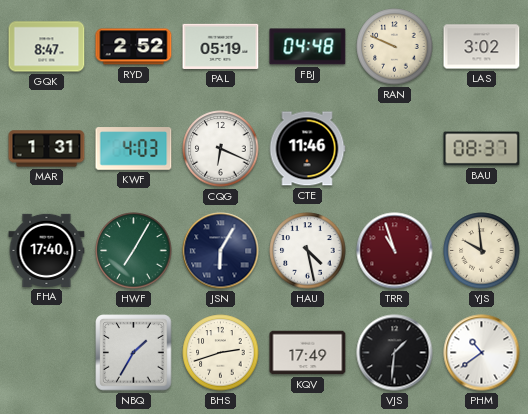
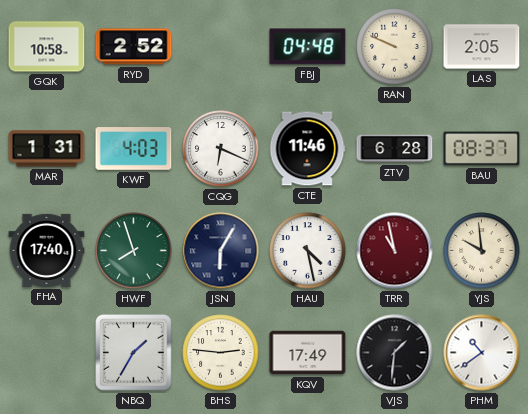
GQK: 8:47 -> 10:58
PAL: 05:19 -> none
LAS: 3:02 -> 2:05
ZTV: none -> 6:28
HWF: 7:05 -> 7:57
TRR: 10:57 -> 10:58
BHS: 2:42 -> 2:46
